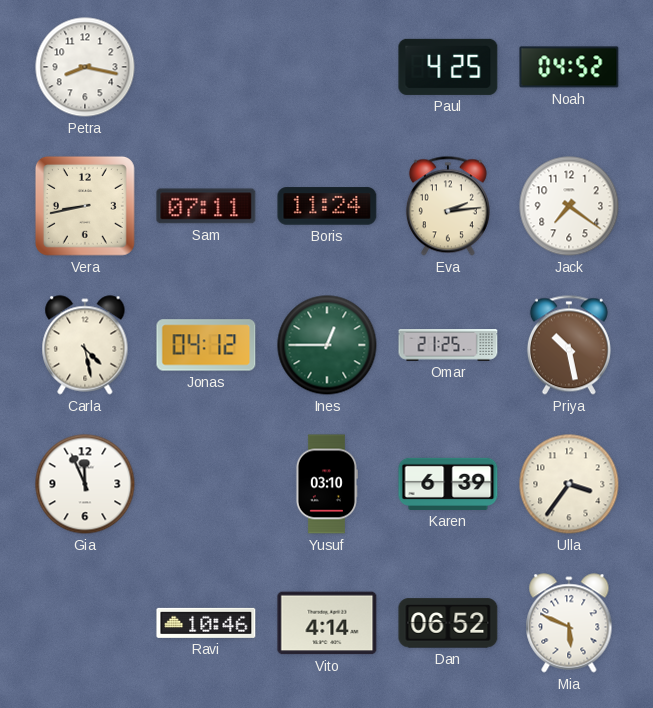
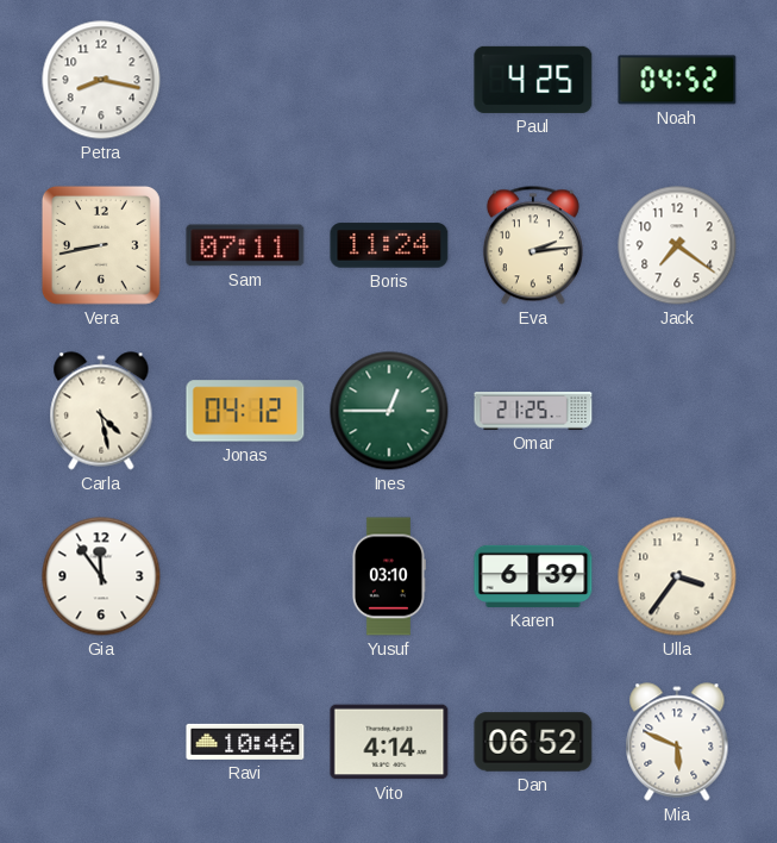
Priya: 10:28 -> none
Gia: 11:56 -> 11:54
